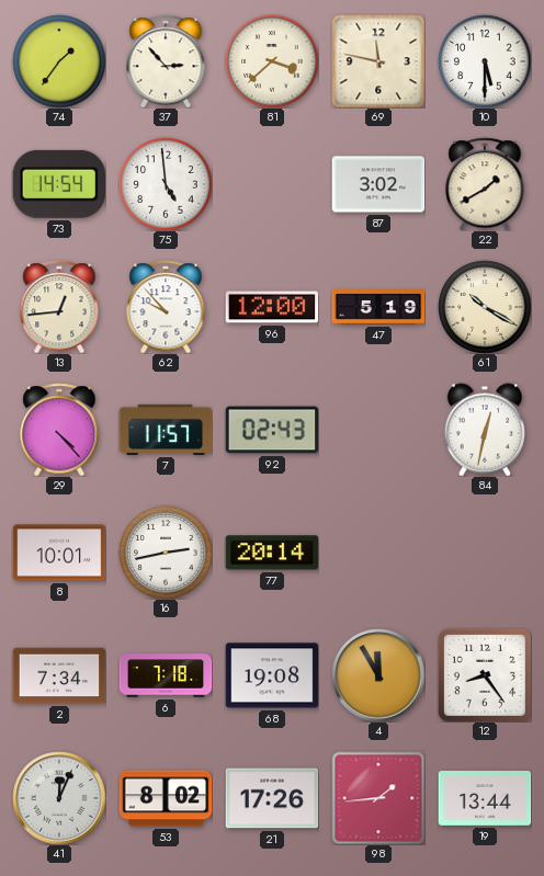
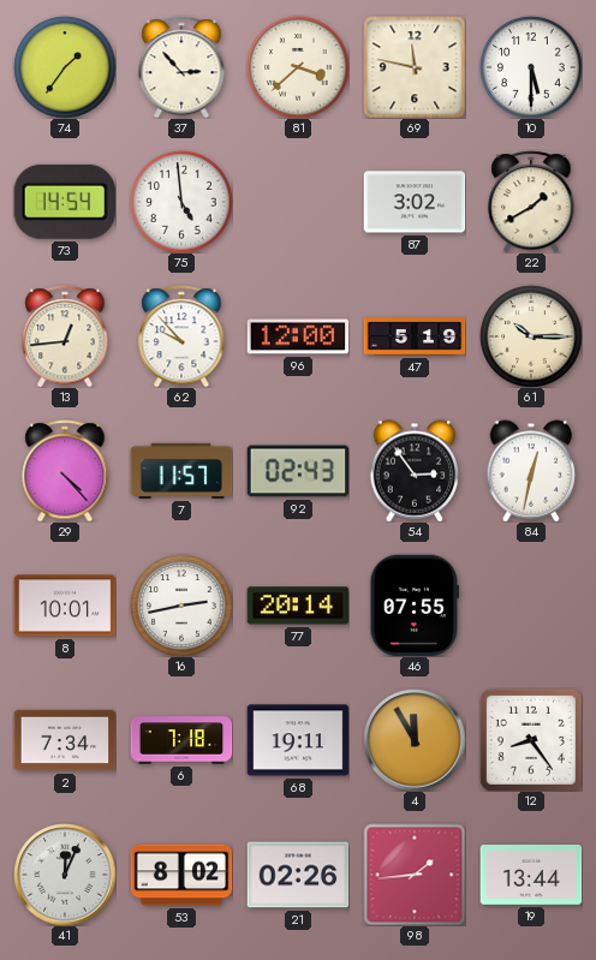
61: 10:20 -> 10:15
54: none -> 2:54
46: none -> 07:55
68: 19:08 -> 19:11
21: 17:26 -> 02:26
